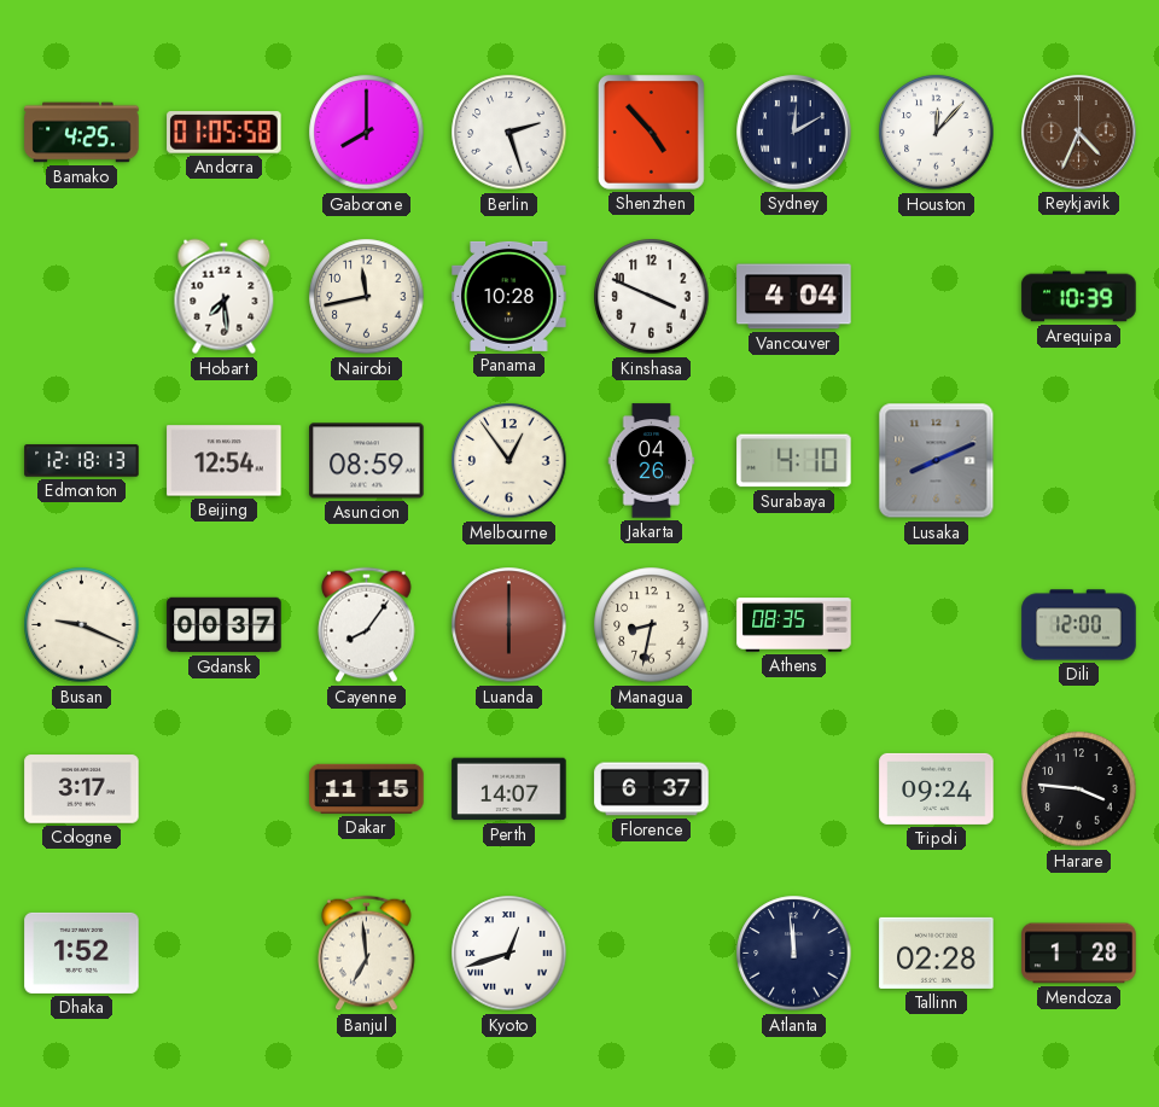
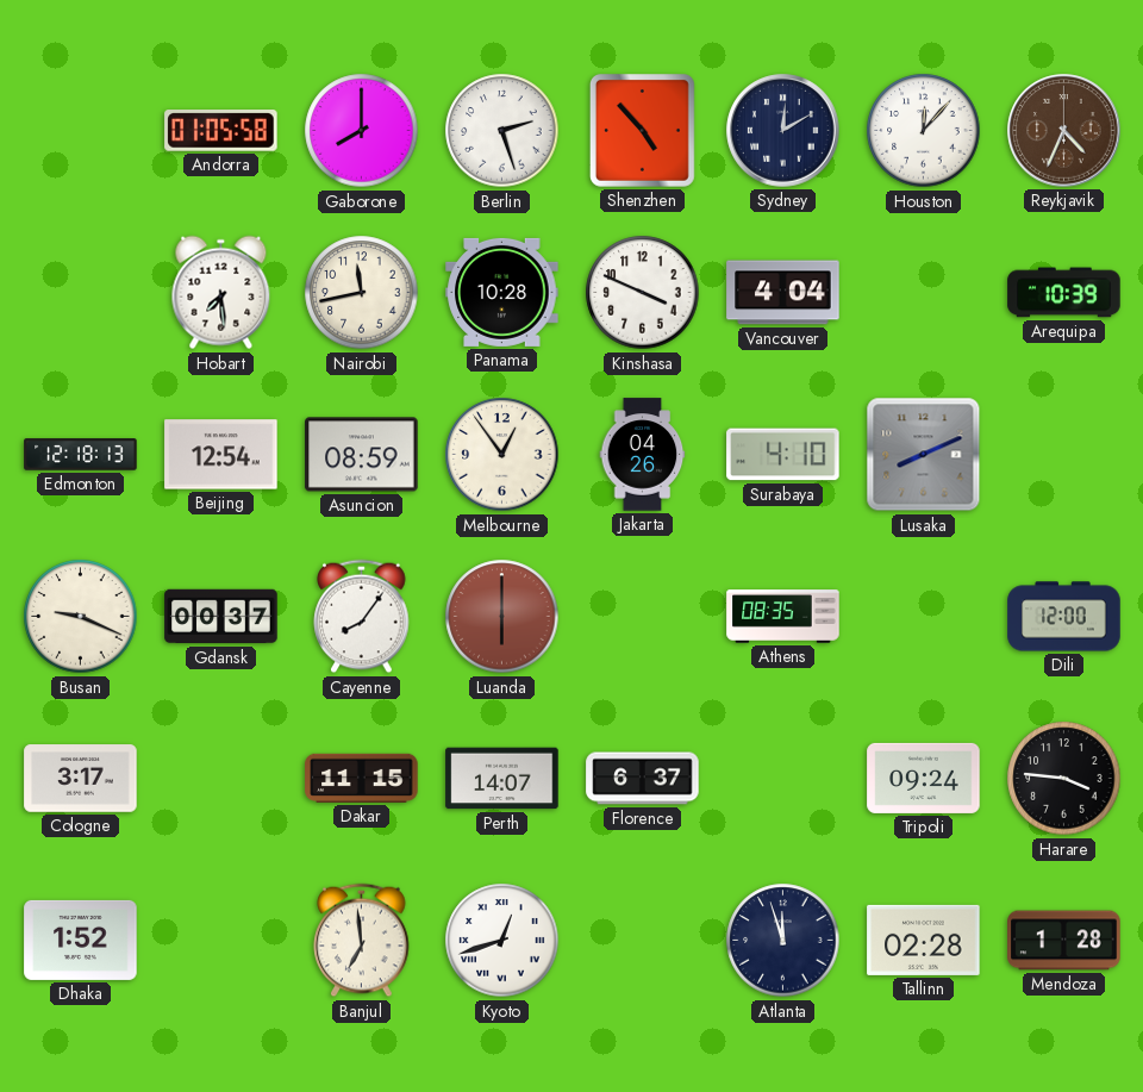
Bamako: 4:25 -> none
Managua: 8:32 -> none
Atlanta: 11:59 -> 11:57
